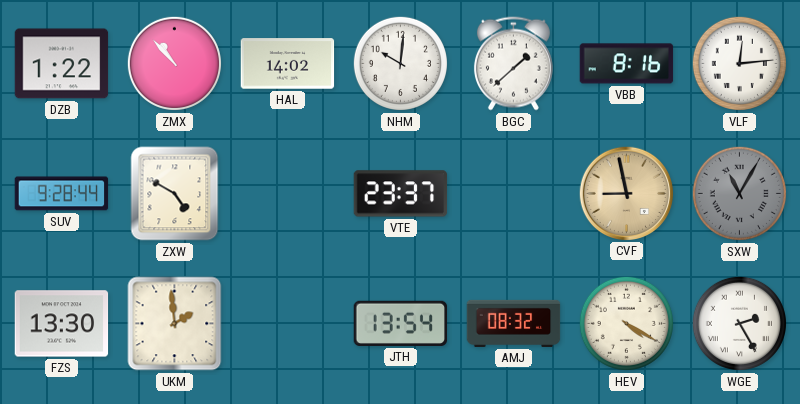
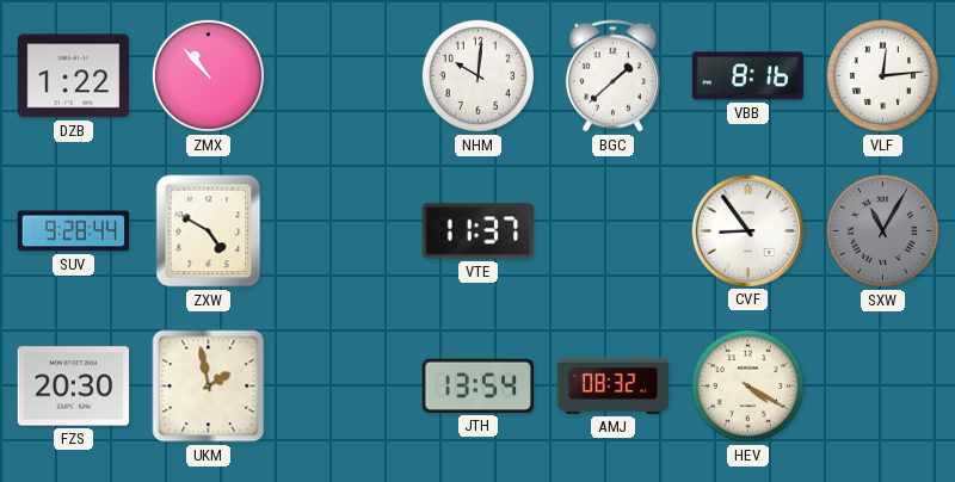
HAL: 14:02 -> none
VTE: 23:37 -> 11:37
CVF: 8:58 -> 8:54
CVF dial: champagne -> white
FZS: 13:30 -> 20:30
UKM: 1:59 -> 1:58
WGE: 2:25 -> none
